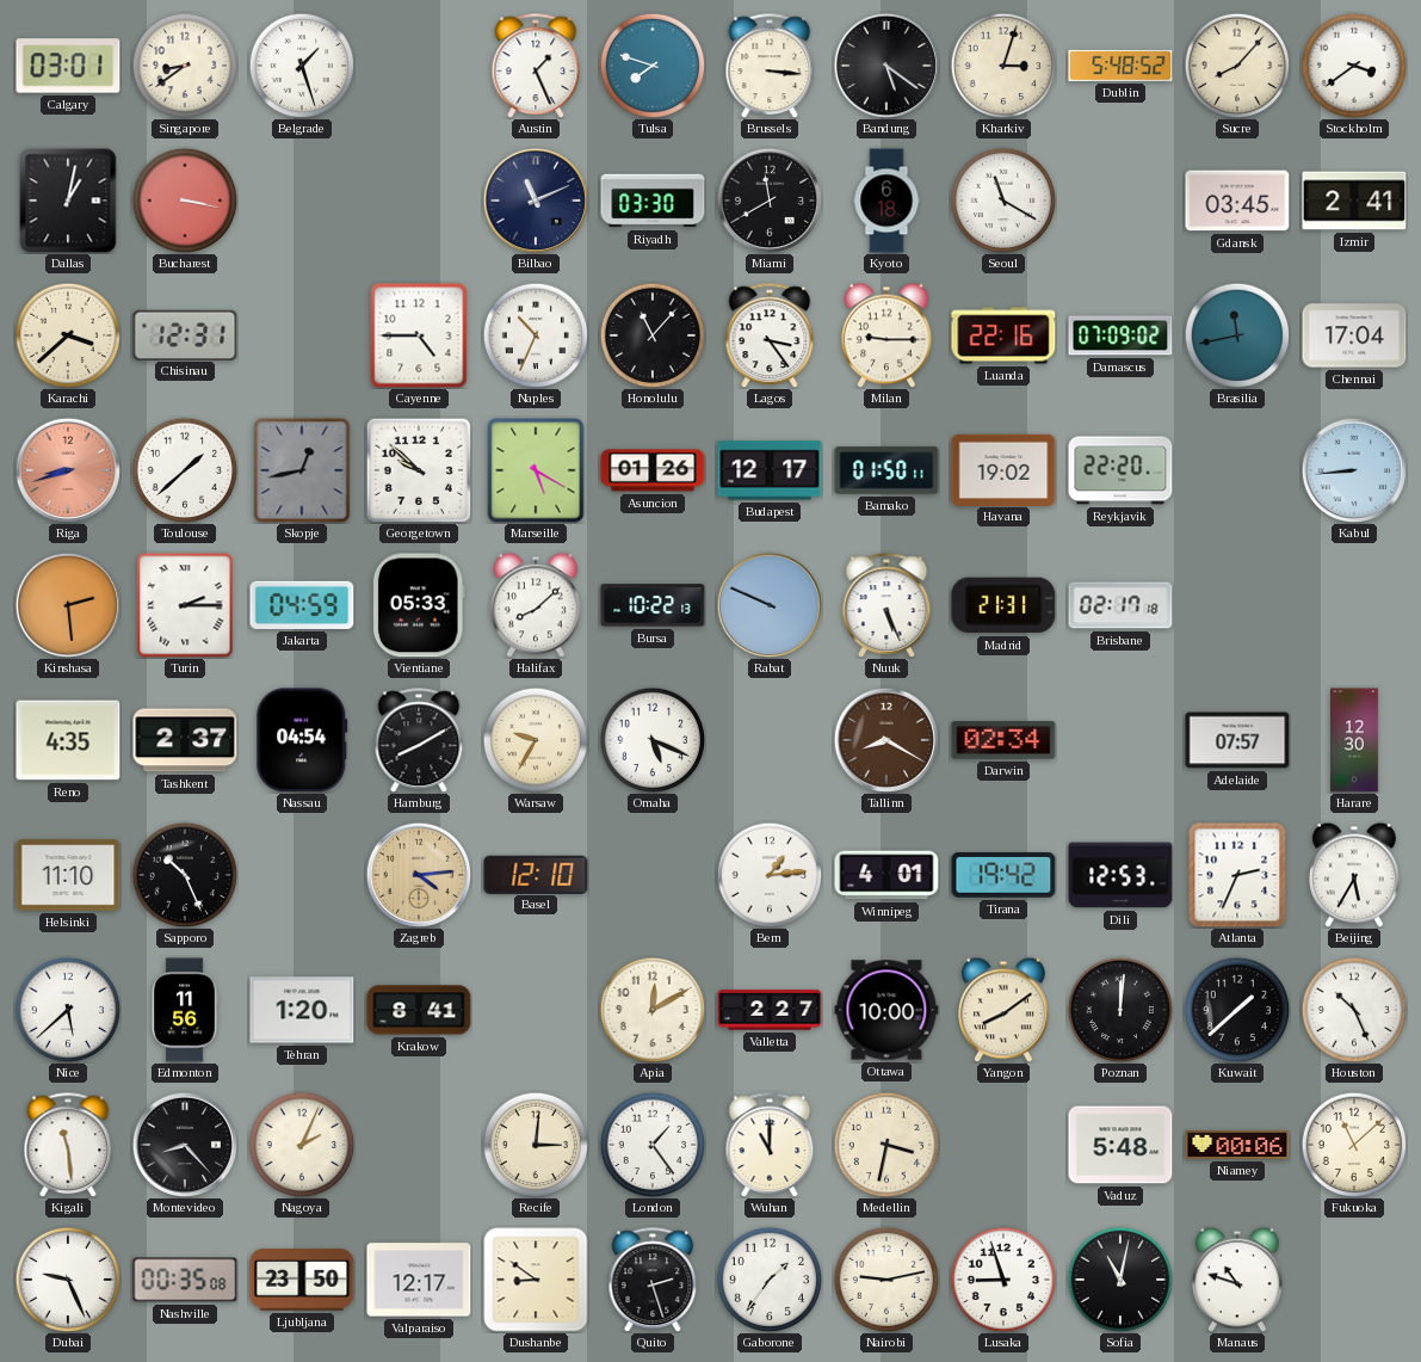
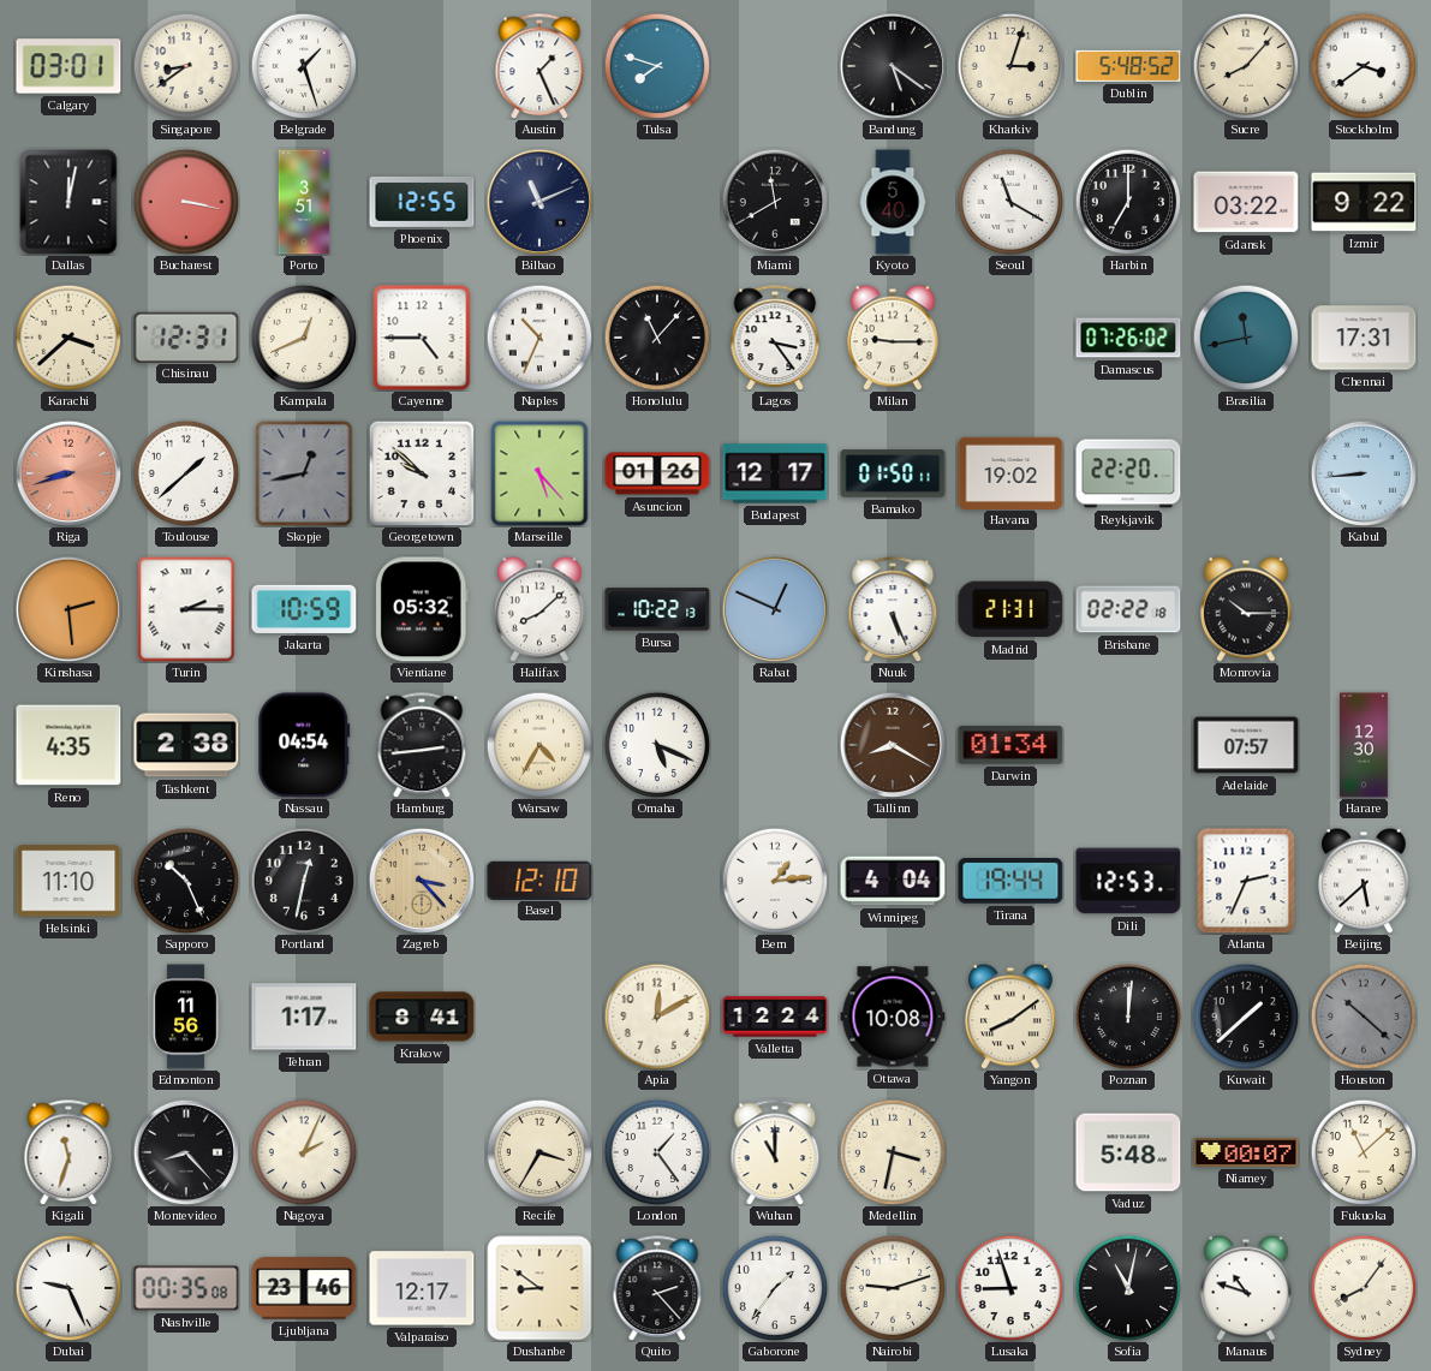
Brussels: 3:16 -> none
Dallas: 1:02 -> 12:02
Porto: none -> 3:51
Phoenix: none -> 12:55
Riyadh: 03:30 -> none
Kyoto: 6:18 -> 5:40
Harbin: none -> 7:00
Gdansk: 03:45 -> 03:22
Izmir: 2:41 -> 9:22
Kampala: none -> 12:41
Luanda: 22:16 -> none
Damascus: 07:09 -> 07:26
Chennai: 17:04 -> 17:31
Marseille: 5:20 -> 5:23
Jakarta: 04:59 -> 10:59
Vientiane: 05:33 -> 05:32
Rabat: 9:49 -> 12:49
Brisbane: 02:17 -> 02:22
Monrovia: none -> 10:15
Tashkent: 2:37 -> 2:38
Hamburg: 8:10 -> 2:44
Warsaw: 9:35 -> 4:35
Darwin: 02:34 -> 01:34
Portland: none -> 12:32
Zagreb: 4:14 -> 3:23
Winnipeg: 4:01 -> 4:04
Tirana: 19:42 -> 19:44
Beijing: 5:35 -> 5:38
Nice: 5:38 -> none
Tehran: 1:20 -> 1:17
Valletta: 2:27 -> 12:24
Ottawa: 10:00 -> 10:08
Houston: 10:26 -> 10:22
Houston dial: white -> grey
Kigali: 11:29 -> 11:33
Recife: 3:01 -> 3:35
Niamey: 00:06 -> 00:07
Ljubljana: 23:50 -> 23:46
Quito: 2:27 -> 2:23
Nairobi: 9:13 -> 9:12
Sydney: none -> 8:06
